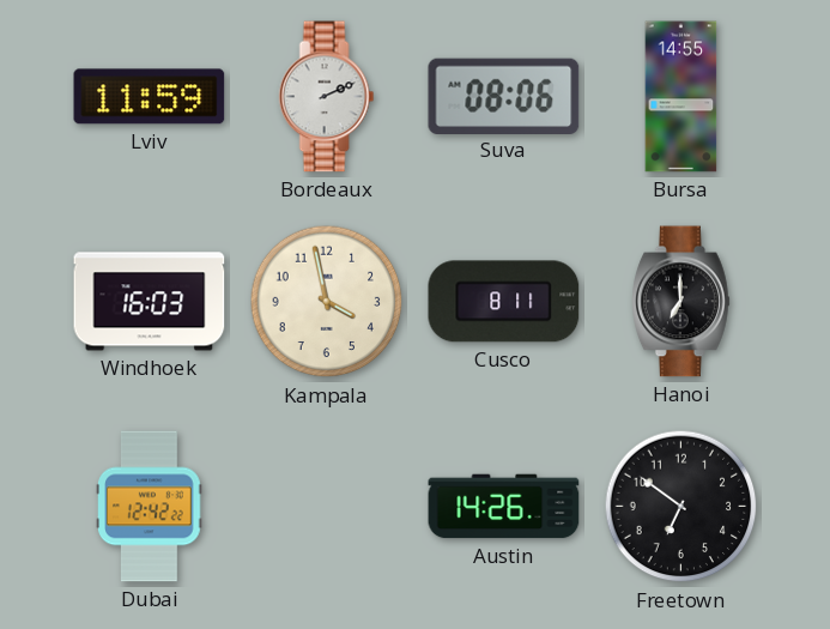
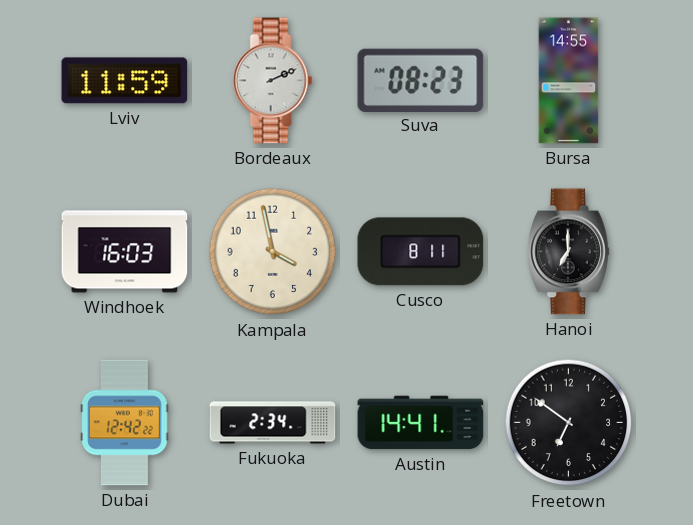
Suva: 08:06 -> 08:23
Fukuoka: none -> 2:34
Austin: 14:26 -> 14:41
